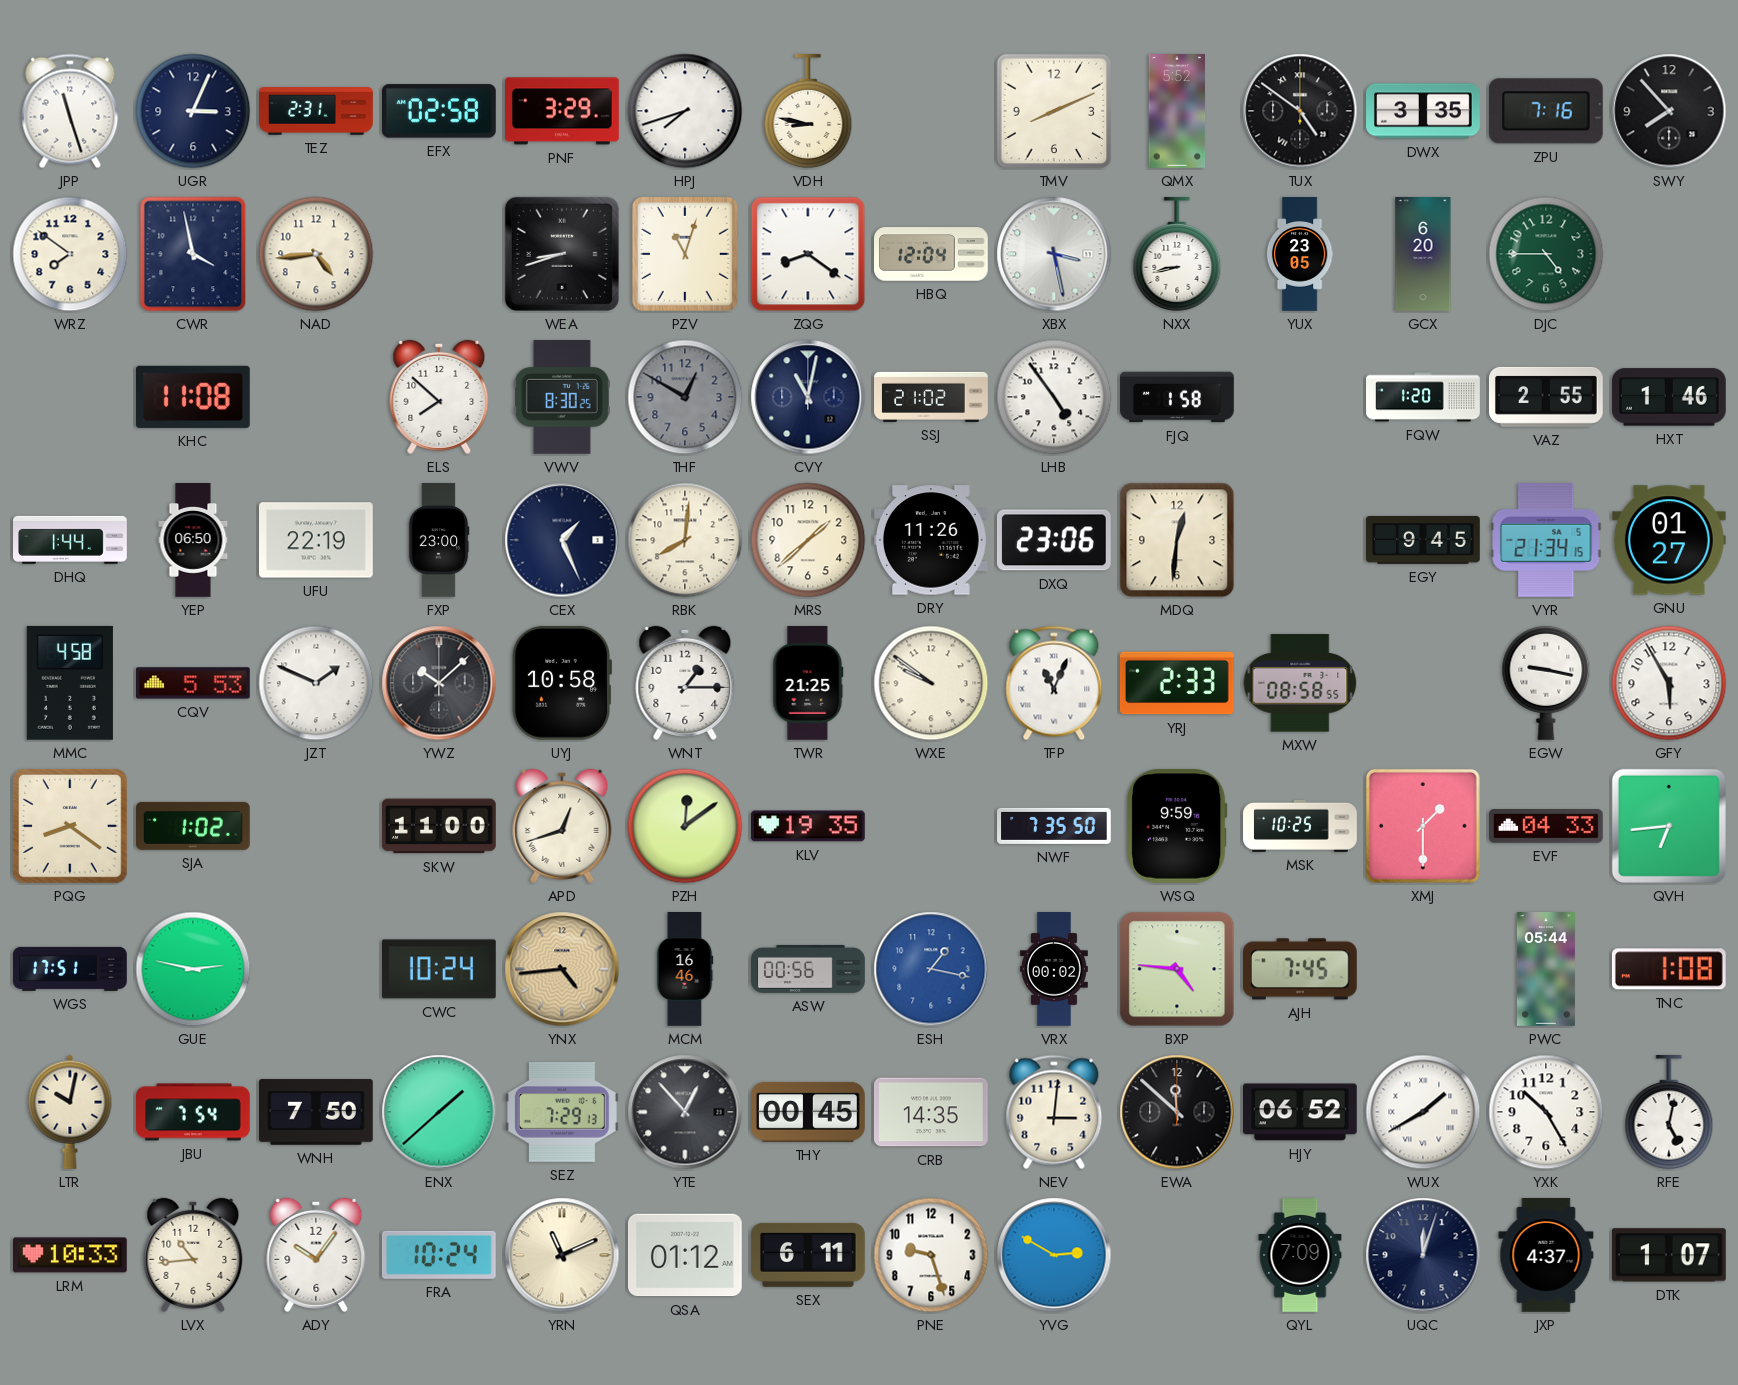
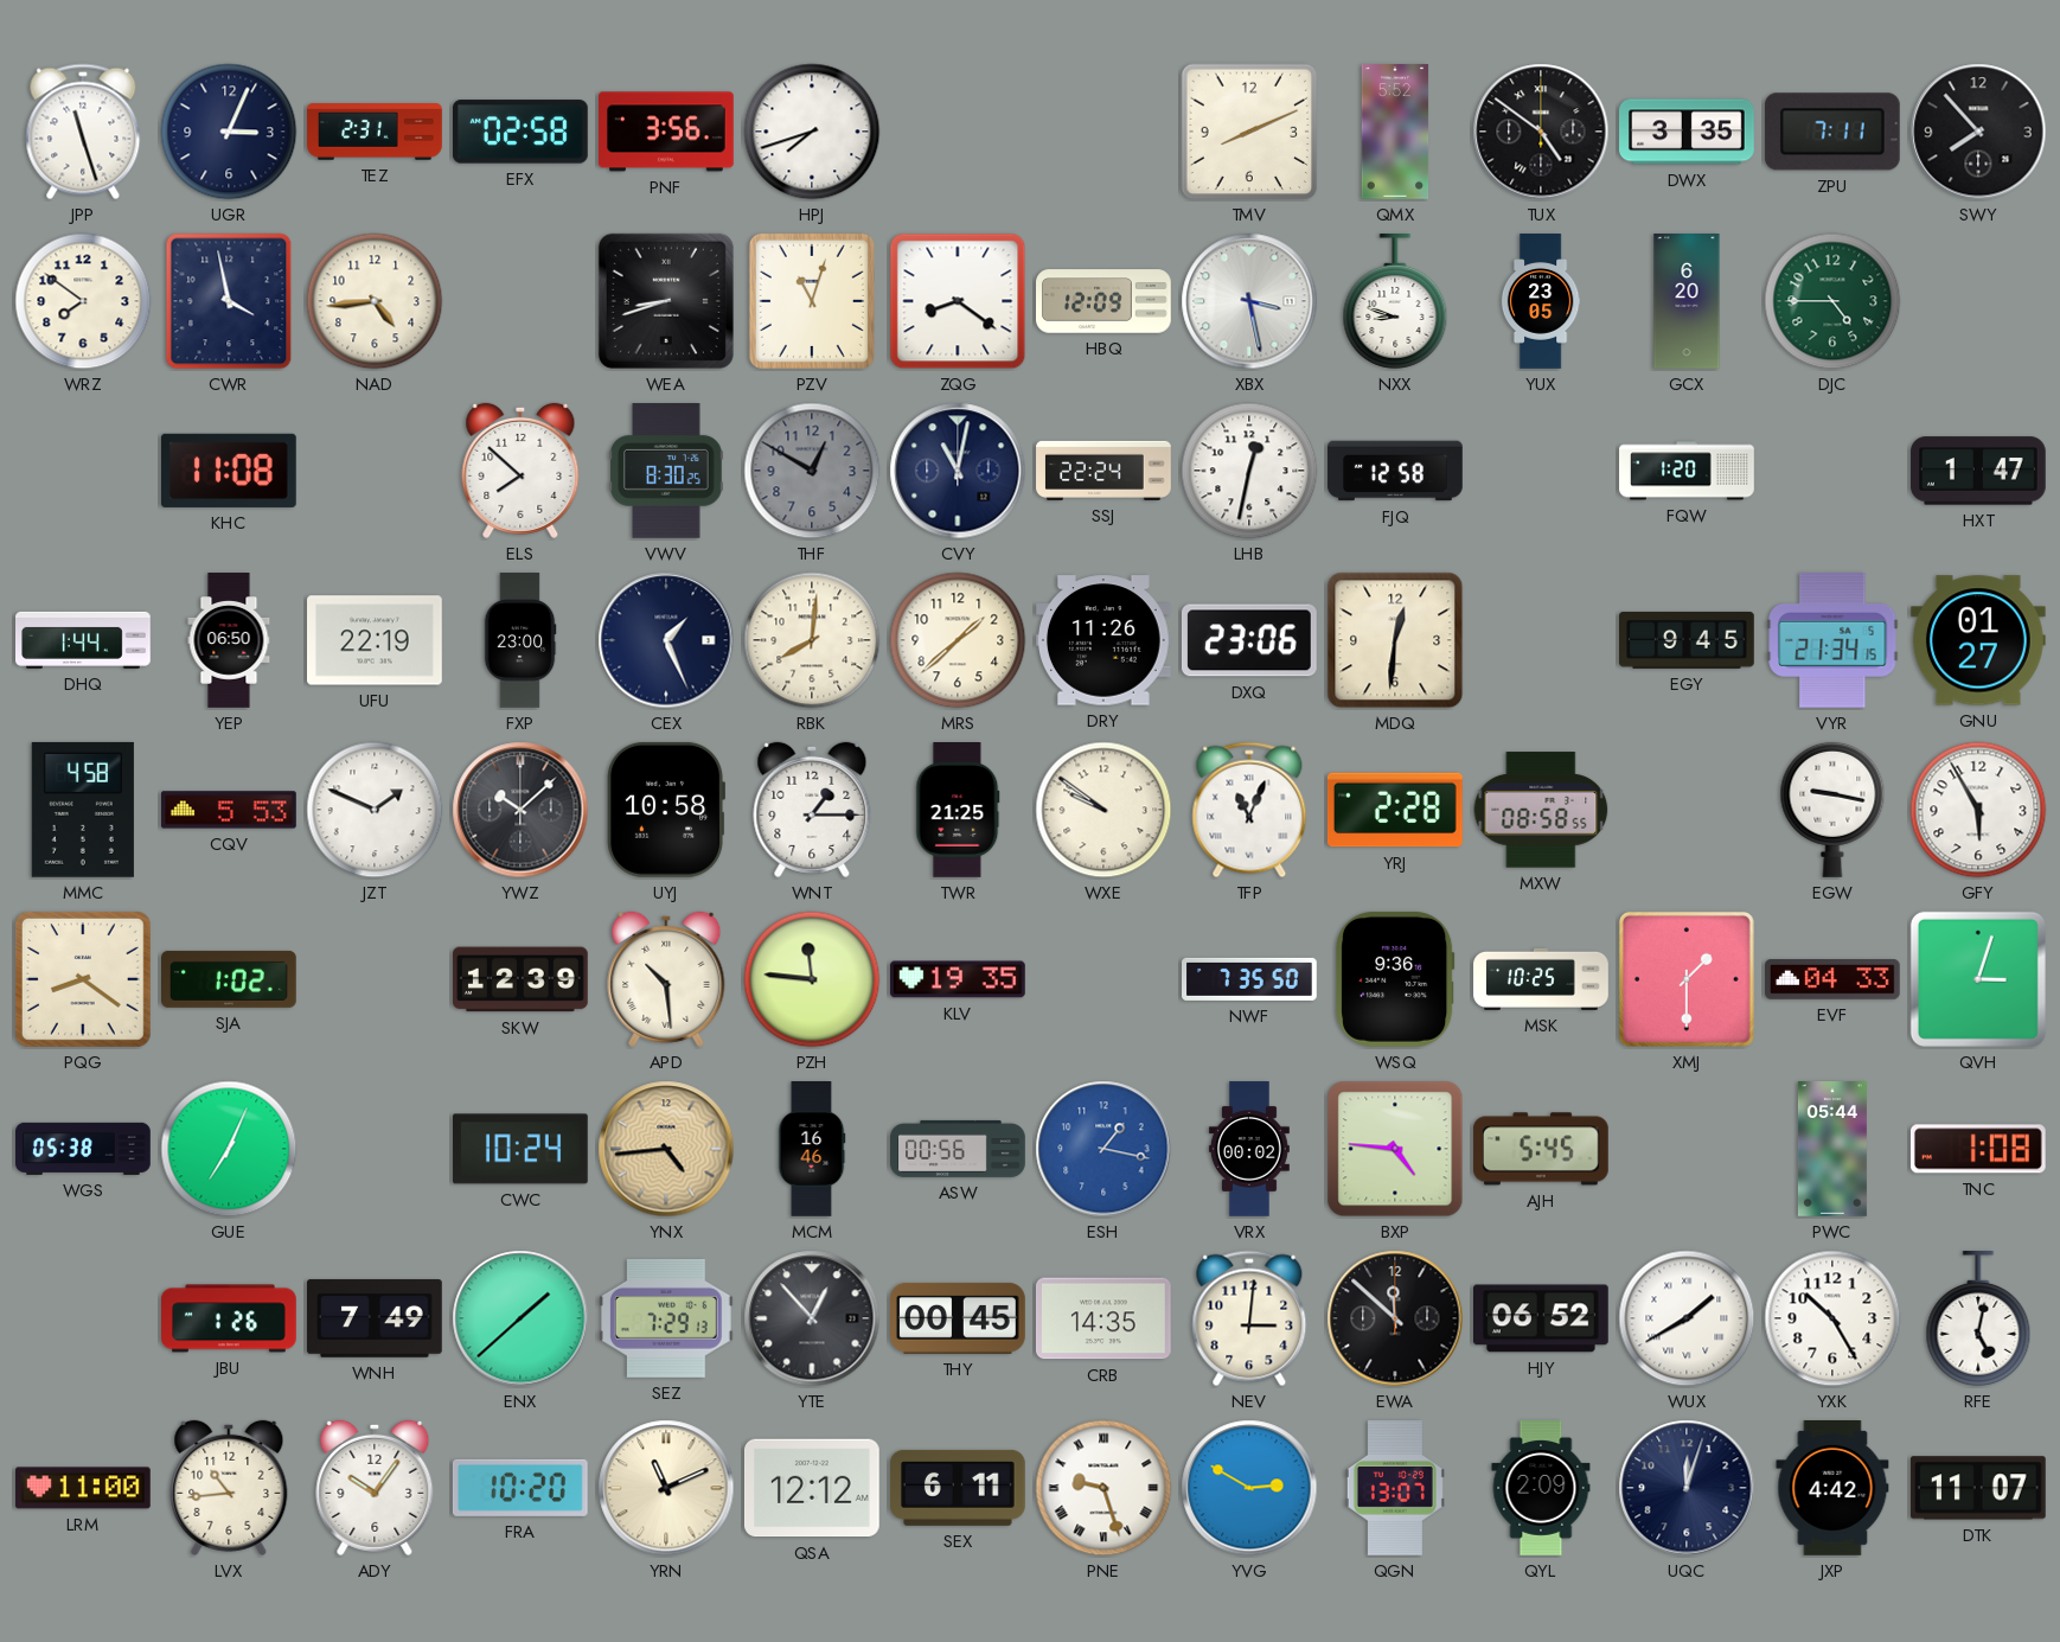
PNF: 3:29 -> 3:56
VDH: 8:47 -> none
ZPU: 7:16 -> 7:11
HBQ: 12:04 -> 12:09
NXX: 8:43 -> 8:48
SSJ: 21:02 -> 22:24
LHB: 4:54 -> 12:32
FJQ: 1:58 -> 12:58
VAZ: 2:55 -> none
HXT: 1:46 -> 1:47
YRJ: 2:33 -> 2:28
SKW: 11:00 -> 12:39
APD: 12:42 -> 10:29
PZH: 12:09 -> 11:46
WSQ: 9:59 -> 9:36
QVH: 6:44 -> 3:03
WGS: 17:51 -> 05:38
GUE: 2:47 -> 7:04
AJH: 7:45 -> 5:45
LTR: 10:02 -> none
JBU: 7:54 -> 1:26
WNH: 7:50 -> 7:49
LRM: 10:33 -> 11:00
FRA: 10:24 -> 10:20
QSA: 01:12 -> 12:12
PNE numerals: Arabic -> Roman
QGN: none -> 13:07
QYL: 7:09 -> 2:09
JXP: 4:37 -> 4:42
DTK: 1:07 -> 11:07
